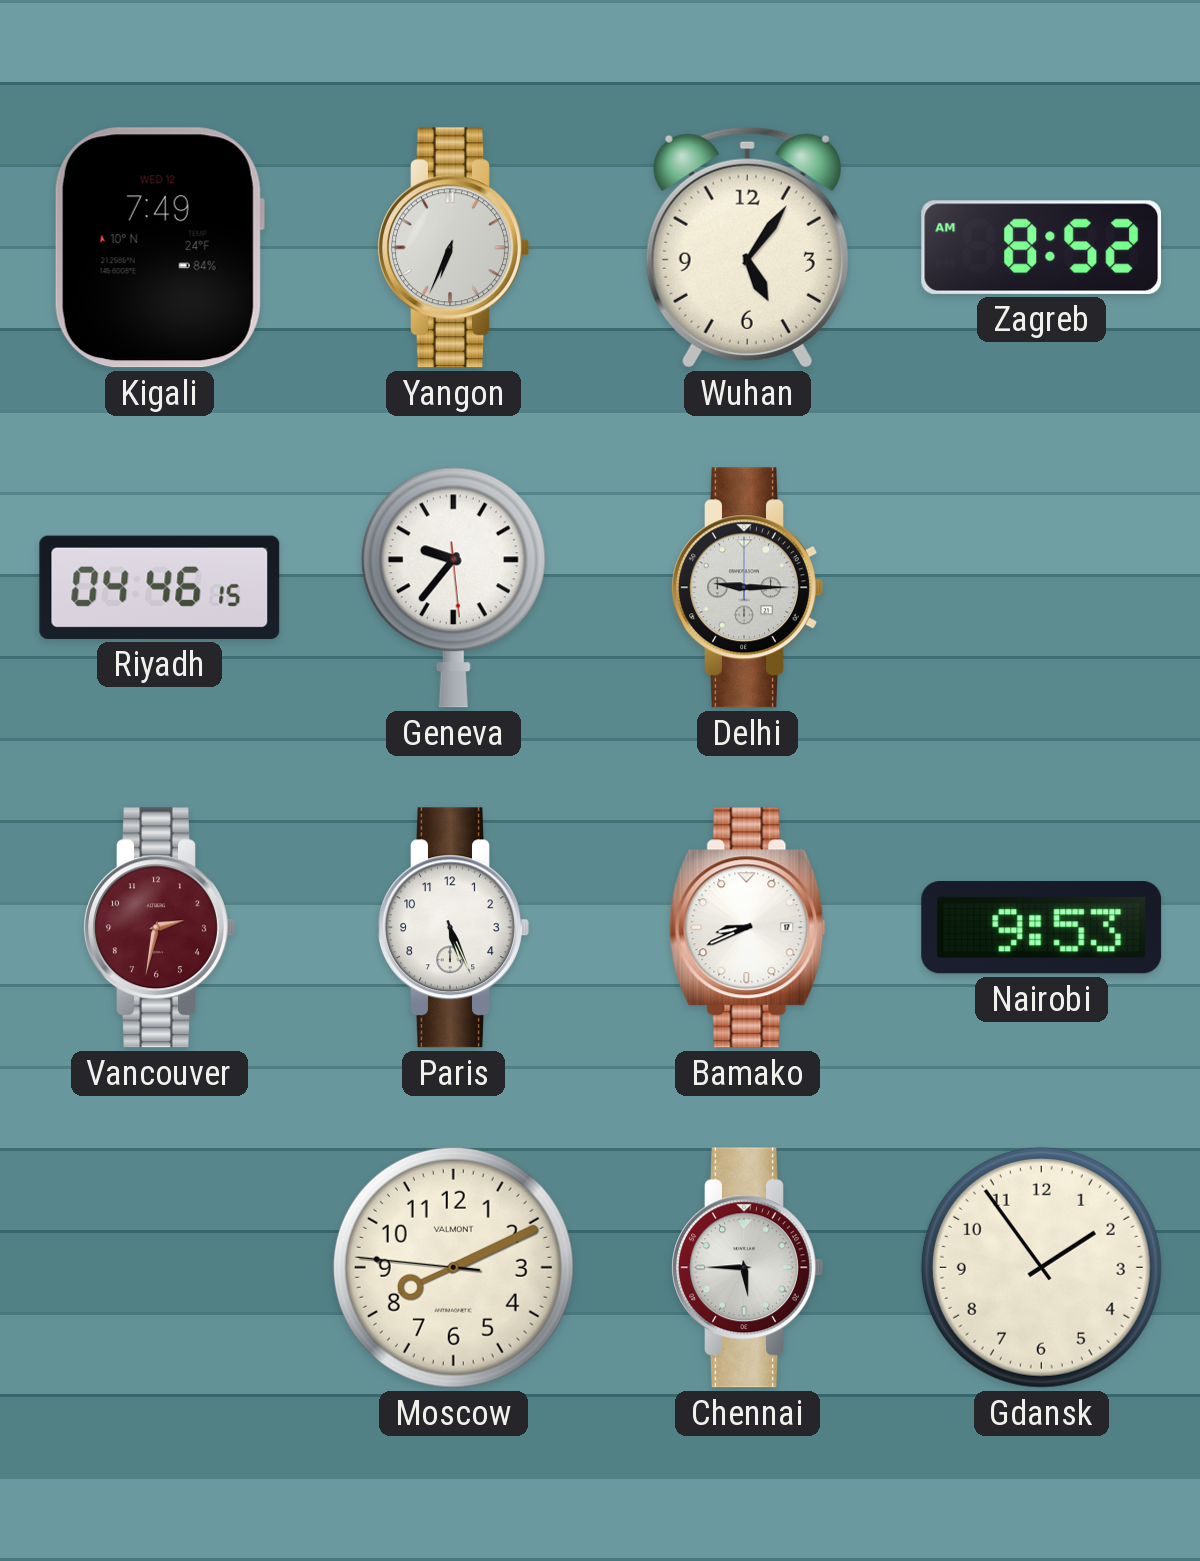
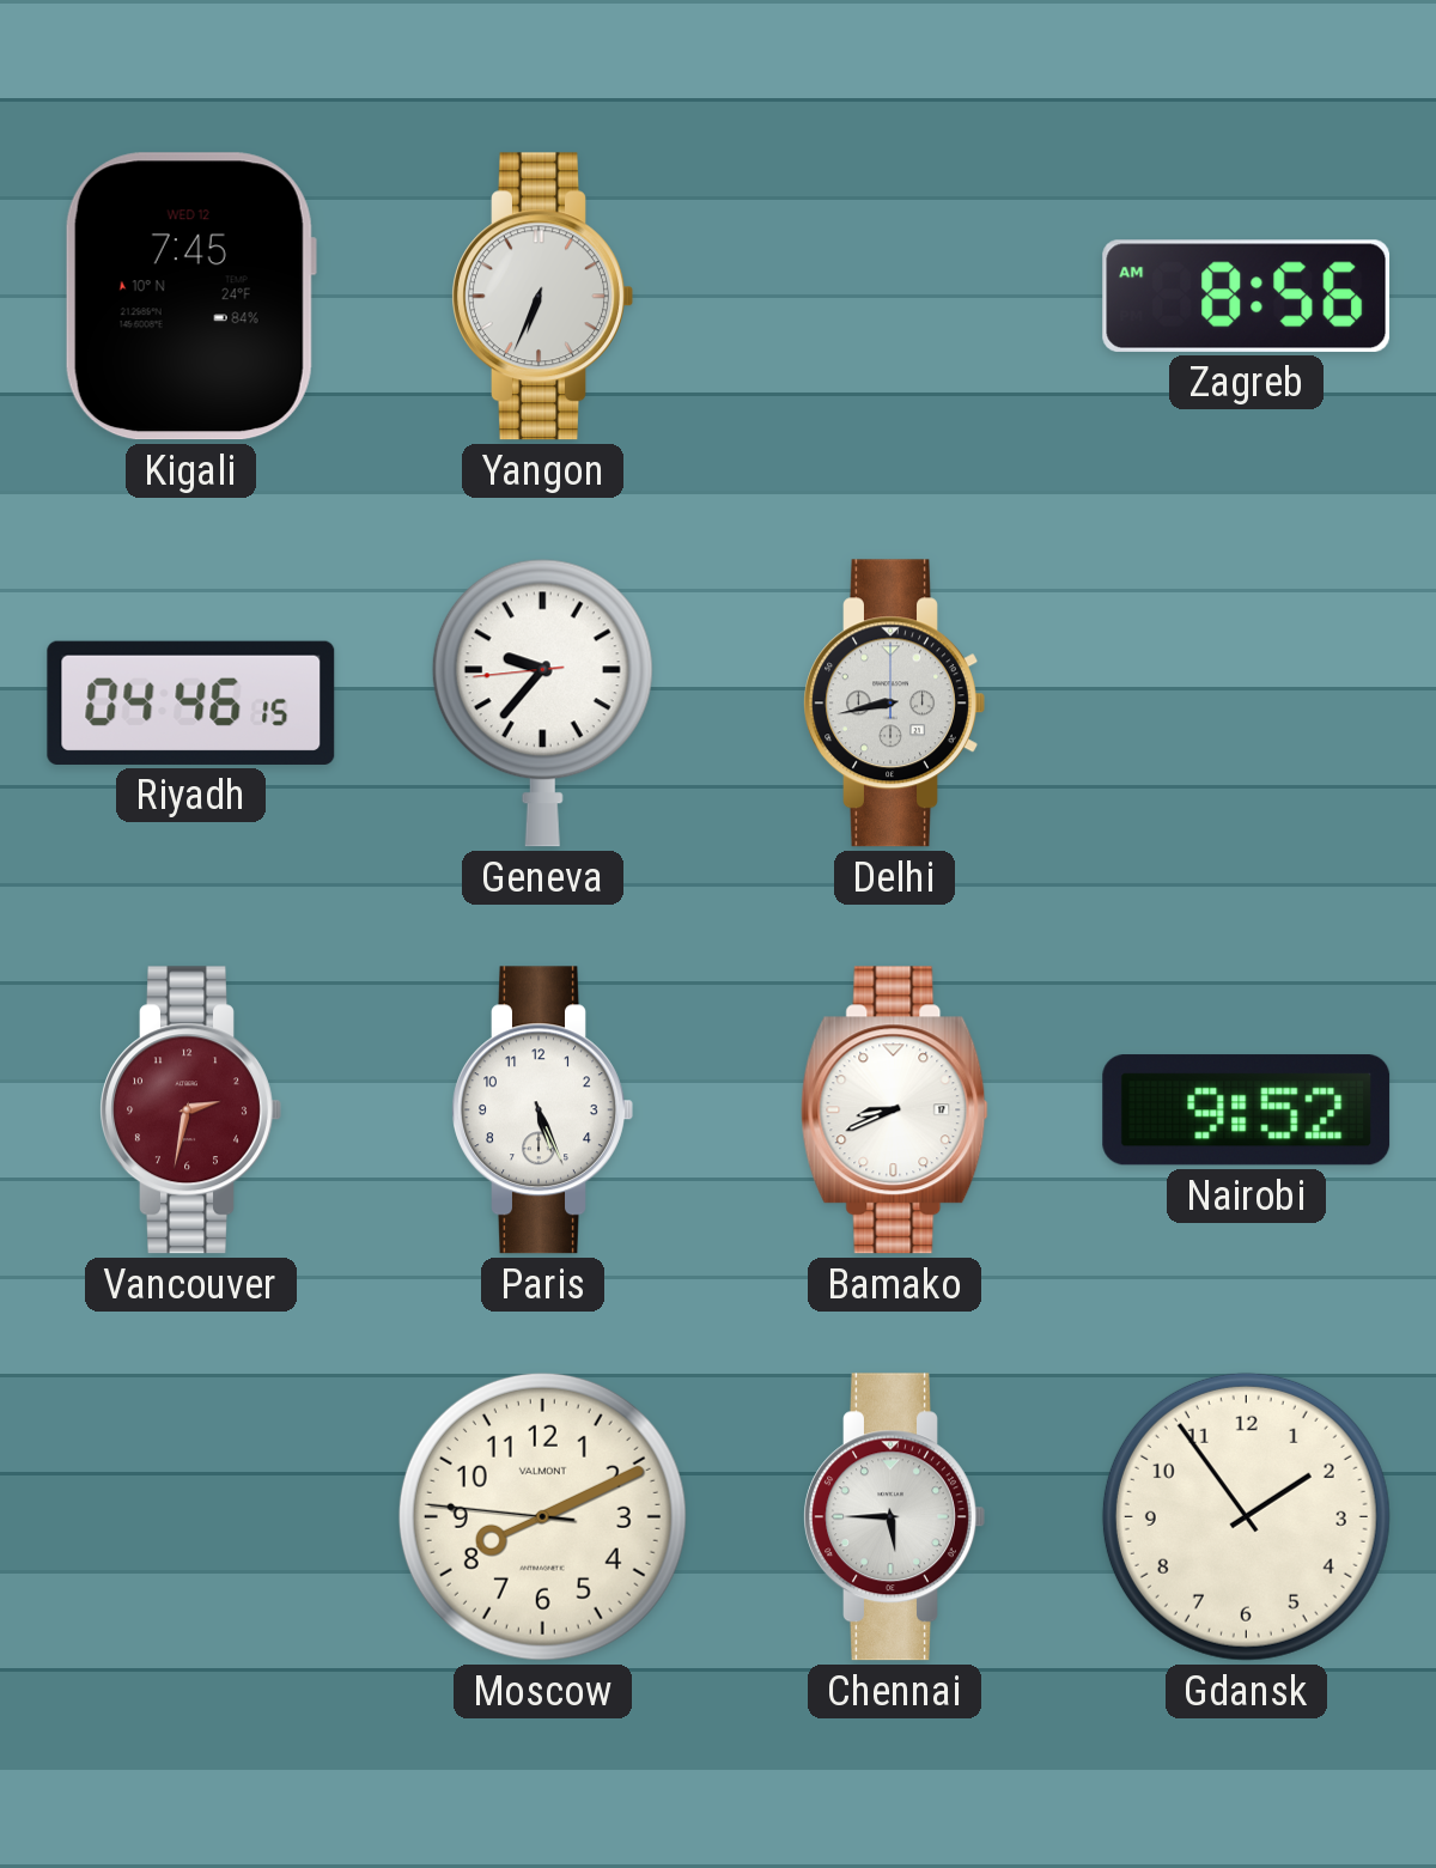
Kigali: 7:49 -> 7:45
Wuhan: 5:06 -> none
Zagreb: 8:52 -> 8:56
Geneva: 9:36:29 -> 9:36:44
Delhi: 9:15 -> 8:43
Nairobi: 9:53 -> 9:52
